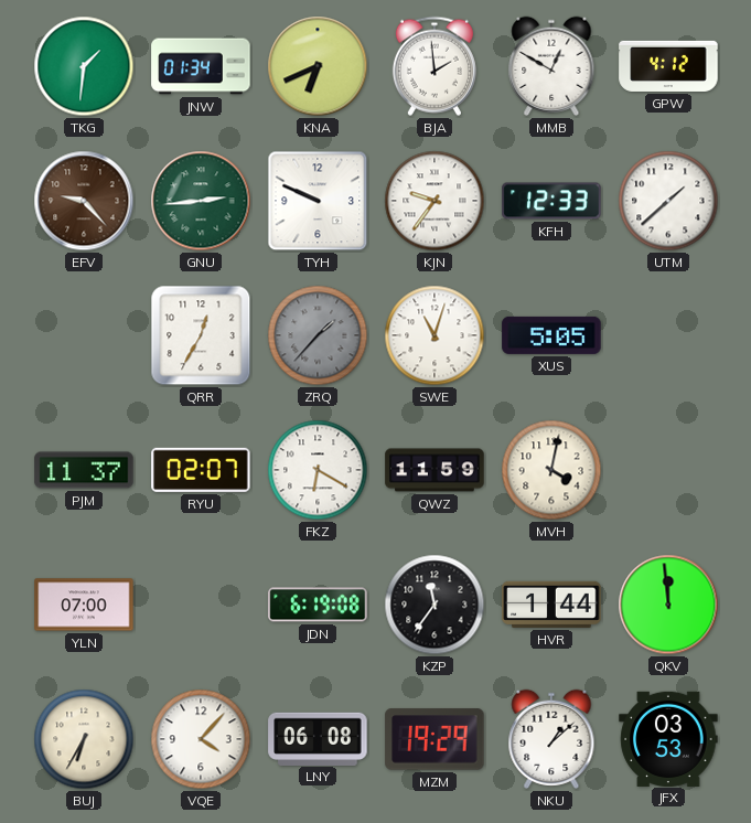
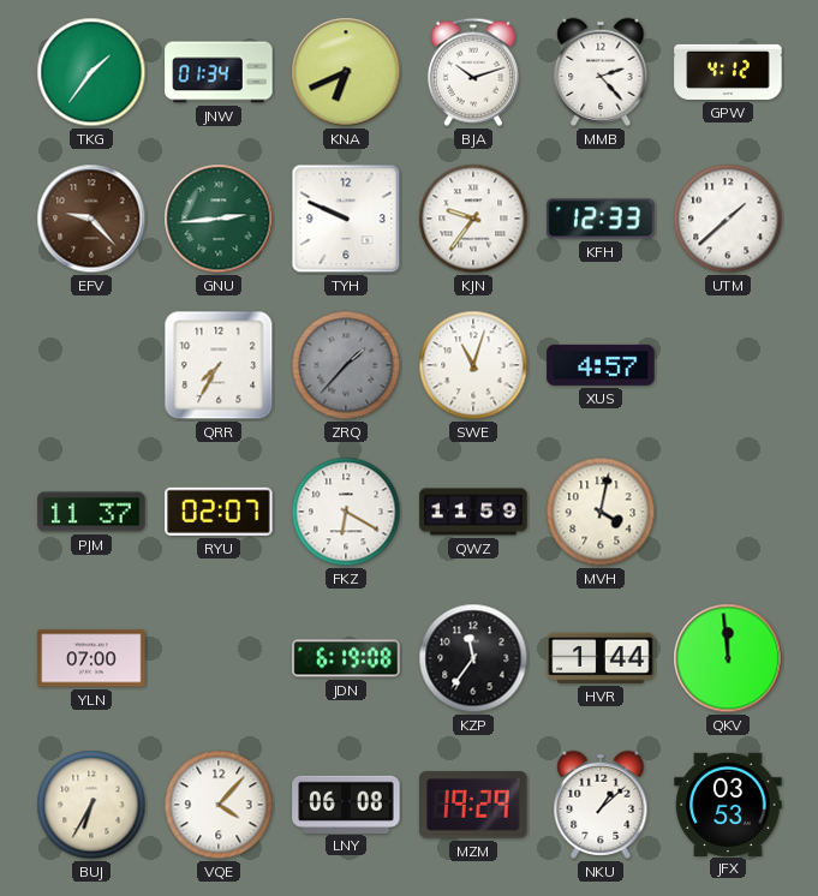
TKG: 1:31 -> 1:36
BJA: 1:59 -> 10:12
MMB: 12:50 -> 2:23
QRR: 12:35 -> 7:35
XUS: 5:05 -> 4:57
